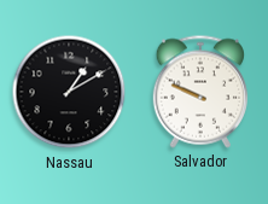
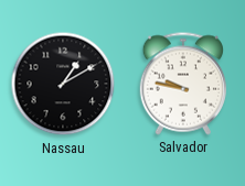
Salvador: 9:49 -> 9:47
